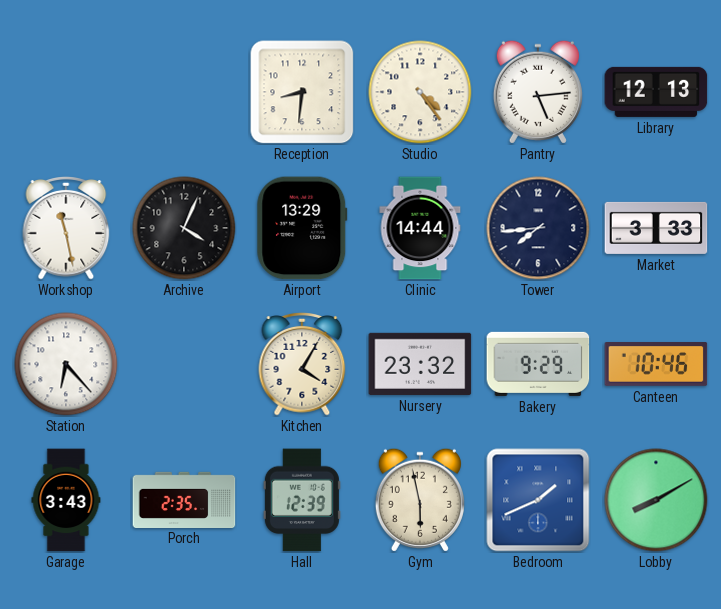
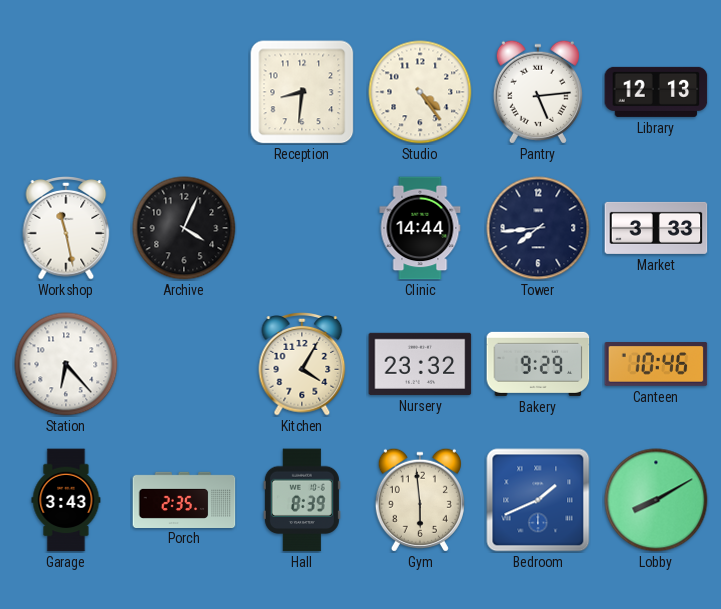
Airport: 13:29 -> none
Hall: 12:39 -> 8:39
Gym: 5:58 -> 5:59
